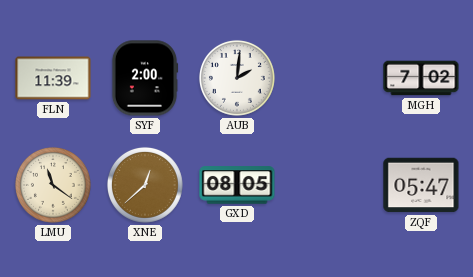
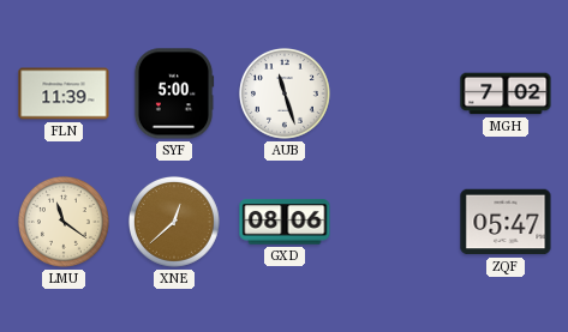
SYF: 2:00 -> 5:00
AUB: 2:01 -> 11:27
GXD: 08:05 -> 08:06
